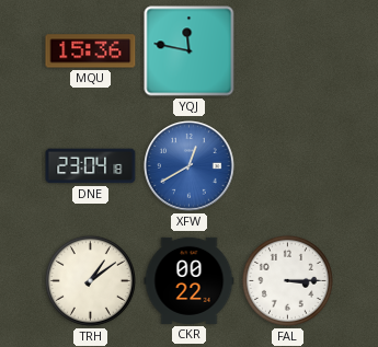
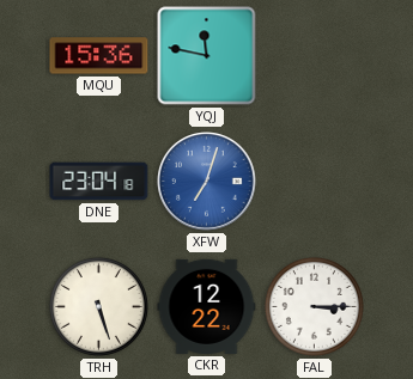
XFW: 12:40 -> 7:03
TRH: 1:09 -> 5:27
CKR: 00:22 -> 12:22
